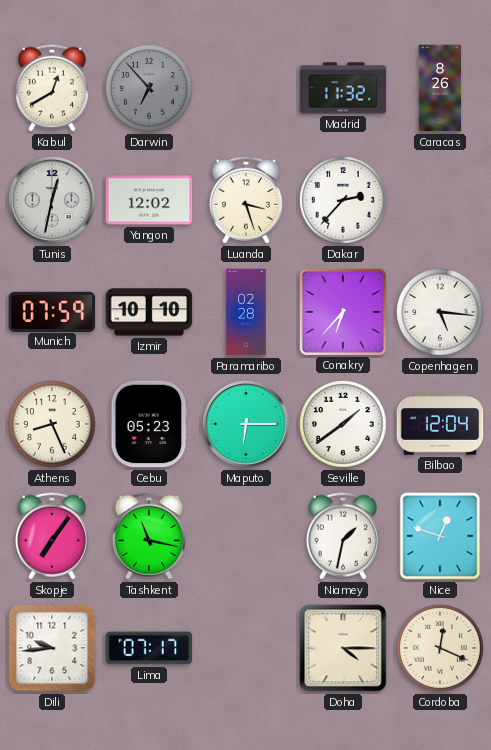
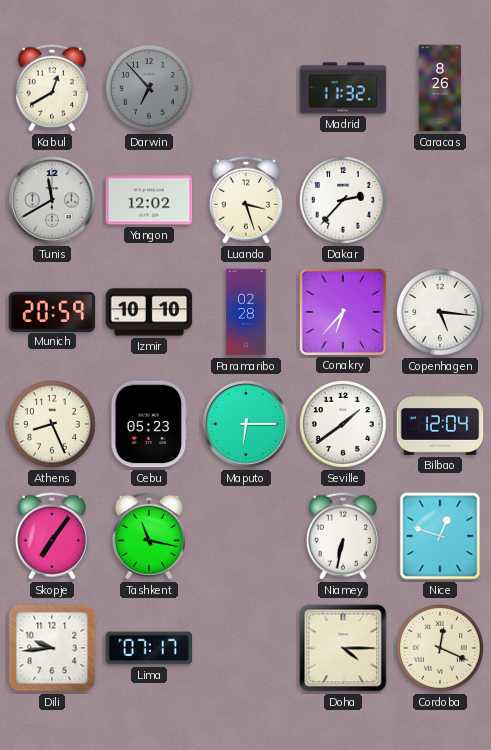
Tunis: 12:32 -> 11:40
Munich: 07:59 -> 20:59
Niamey: 1:32 -> 6:32
